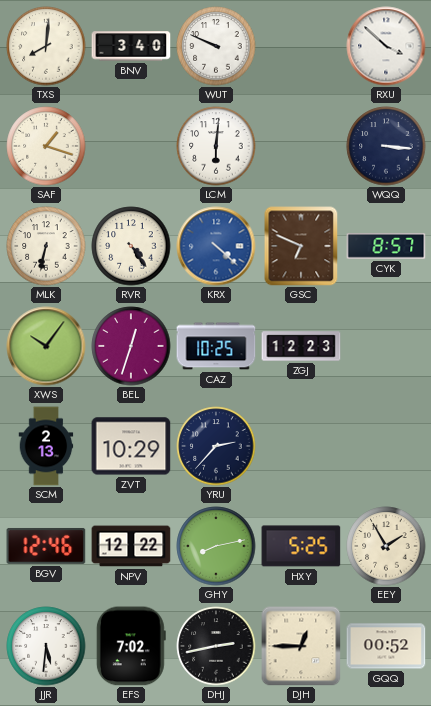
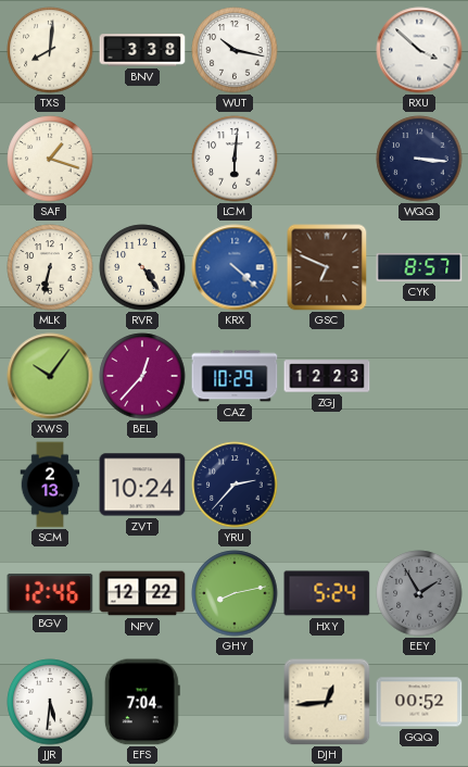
BNV: 3:40 -> 3:38
WUT: 9:49 -> 10:17
BEL: 12:33 -> 12:37
CAZ: 10:25 -> 10:29
ZVT: 10:29 -> 10:24
HXY: 5:25 -> 5:24
EEY dial: cream -> grey
EFS: 7:02 -> 7:04
DHJ: 2:43 -> none
DJH: 12:45 -> 12:44
